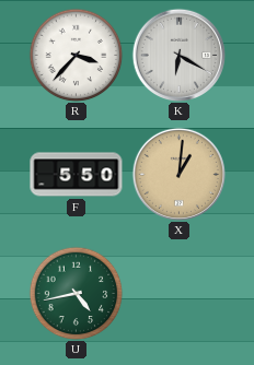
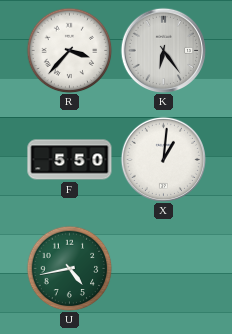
K: 6:20 -> 6:24
X dial: champagne -> white
